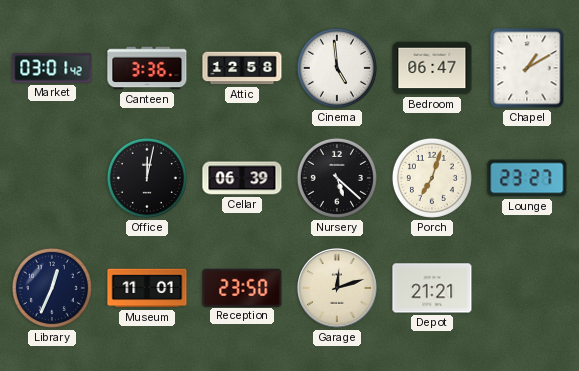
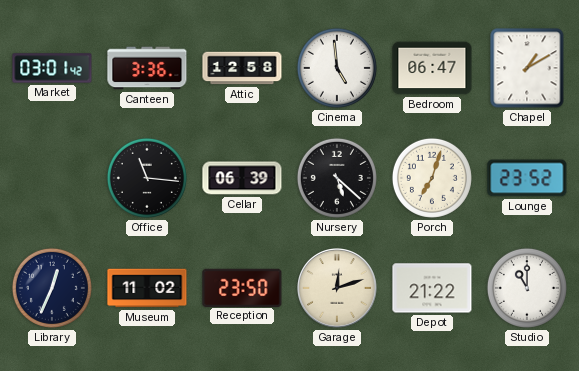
Office: 12:02 -> 11:16
Lounge: 23:27 -> 23:52
Museum: 11:01 -> 11:02
Depot: 21:21 -> 21:22
Studio: none -> 11:00
